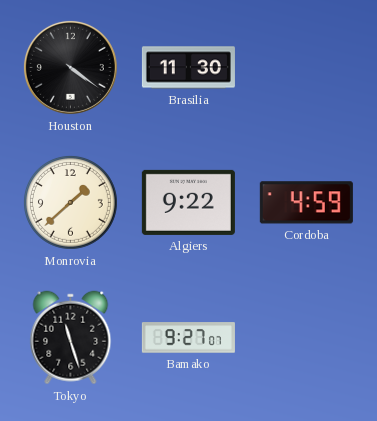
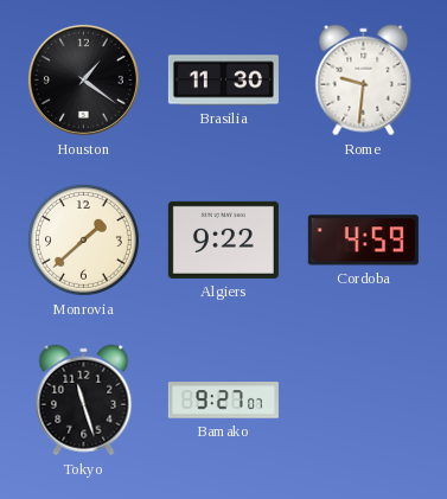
Houston: 4:21 -> 1:21
Rome: none -> 9:31
